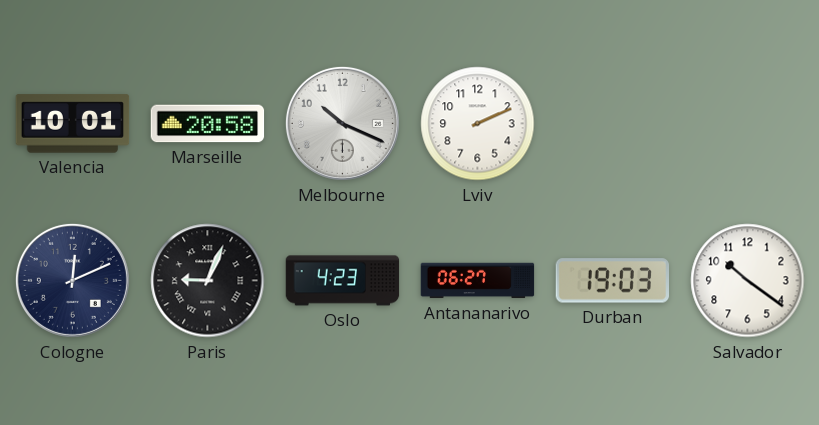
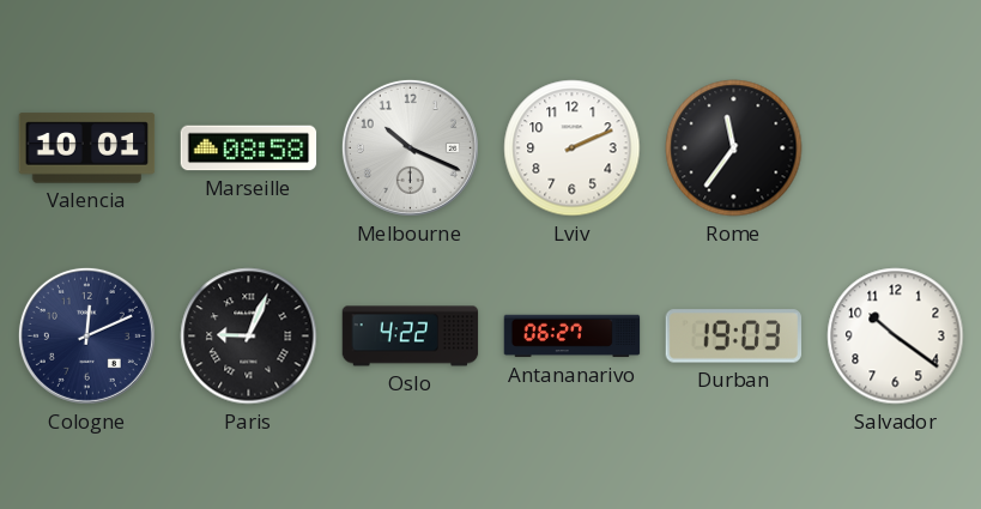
Marseille: 20:58 -> 08:58
Rome: none -> 11:36
Oslo: 4:23 -> 4:22
